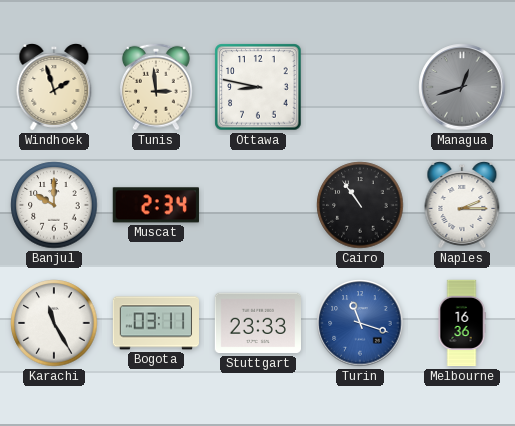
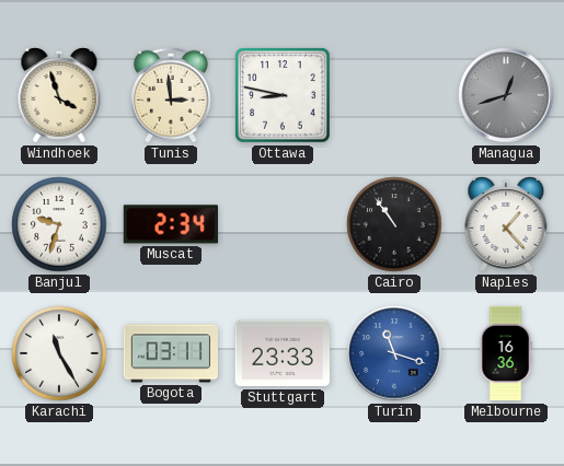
Windhoek: 1:57 -> 3:57
Banjul: 10:00 -> 9:33
Naples: 2:15 -> 1:23
